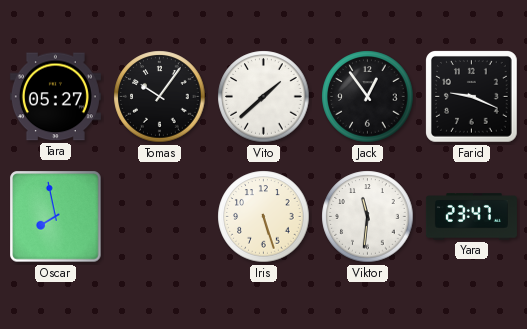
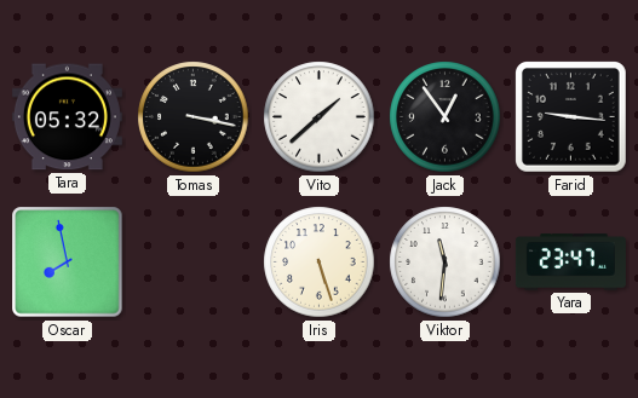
Tara: 05:27 -> 05:32
Tomas: 10:06 -> 3:17
Farid: 9:19 -> 9:16
